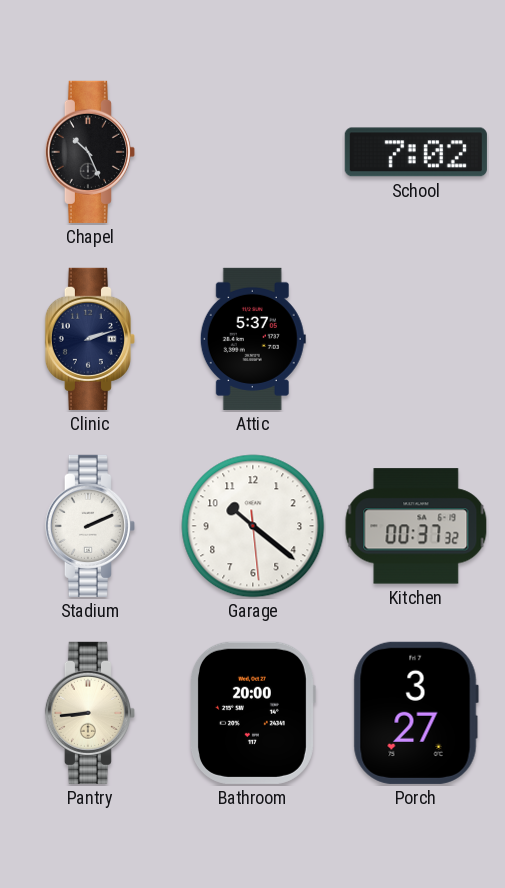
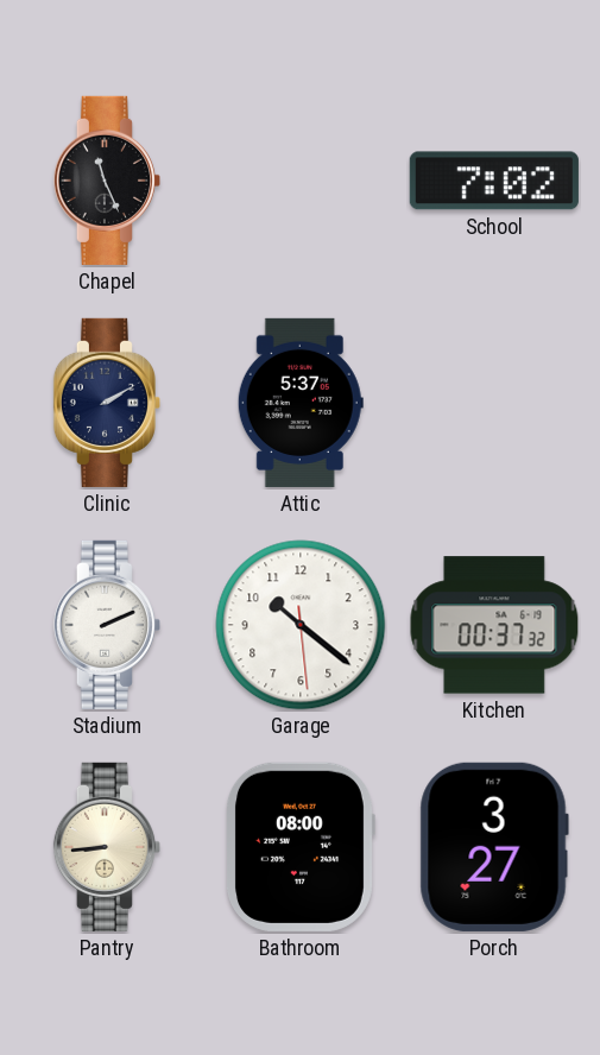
Chapel: 10:26 -> 11:26
Clinic: 2:12 -> 2:10
Bathroom: 20:00 -> 08:00
